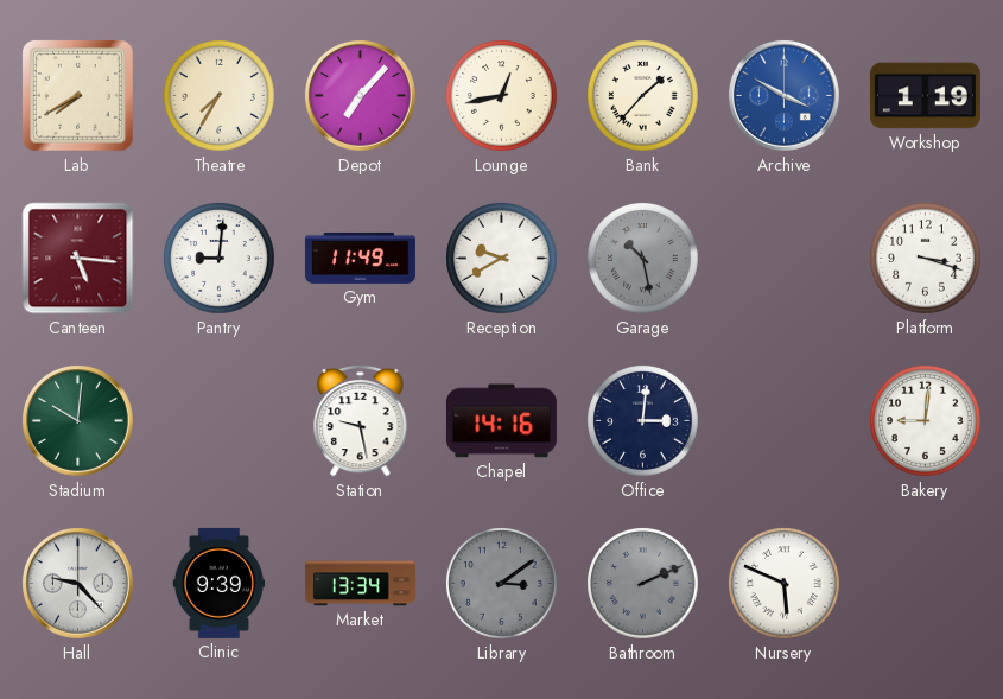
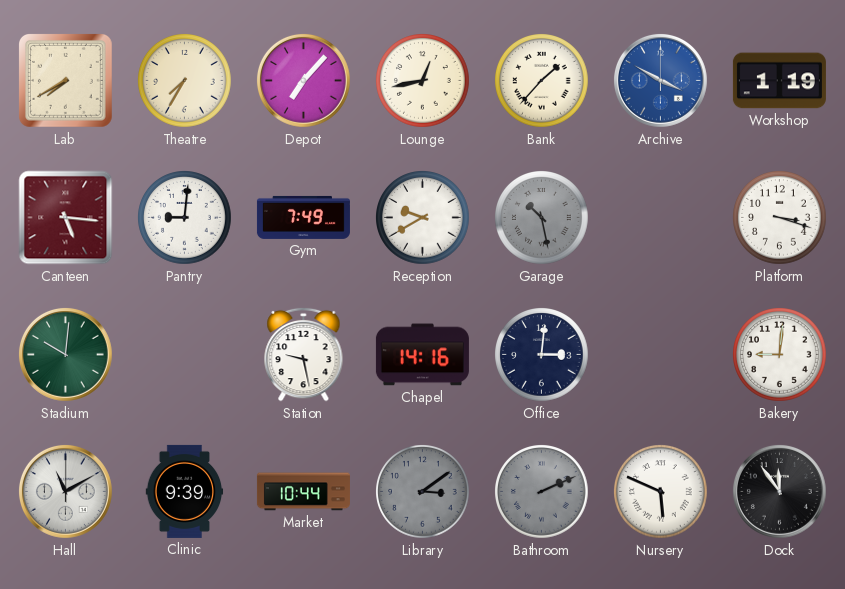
Gym: 11:49 -> 7:49
Hall: 9:23 -> 11:10
Market: 13:34 -> 10:44
Dock: none -> 11:54
